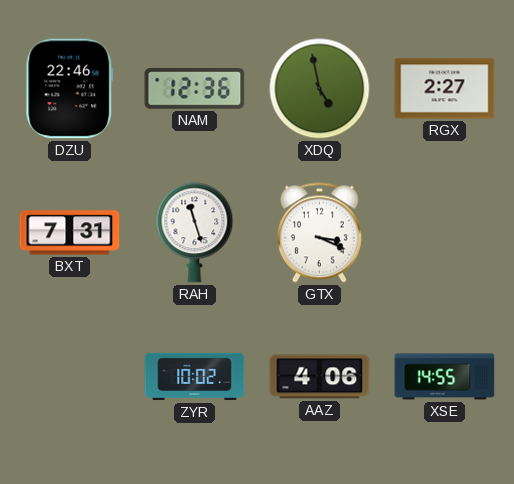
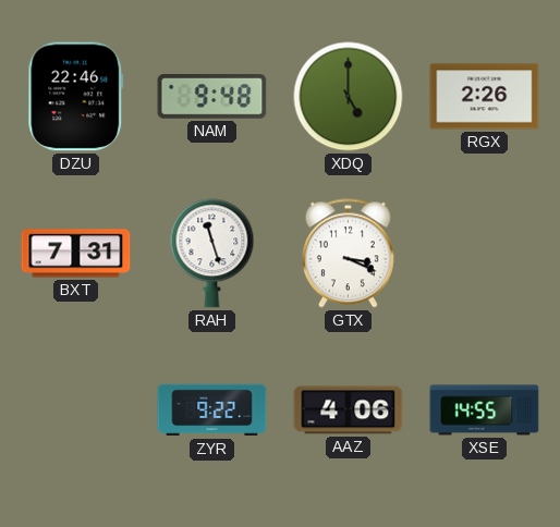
NAM: 12:36 -> 9:48
XDQ: 4:58 -> 5:00
RGX: 2:27 -> 2:26
ZYR: 10:02 -> 9:22
